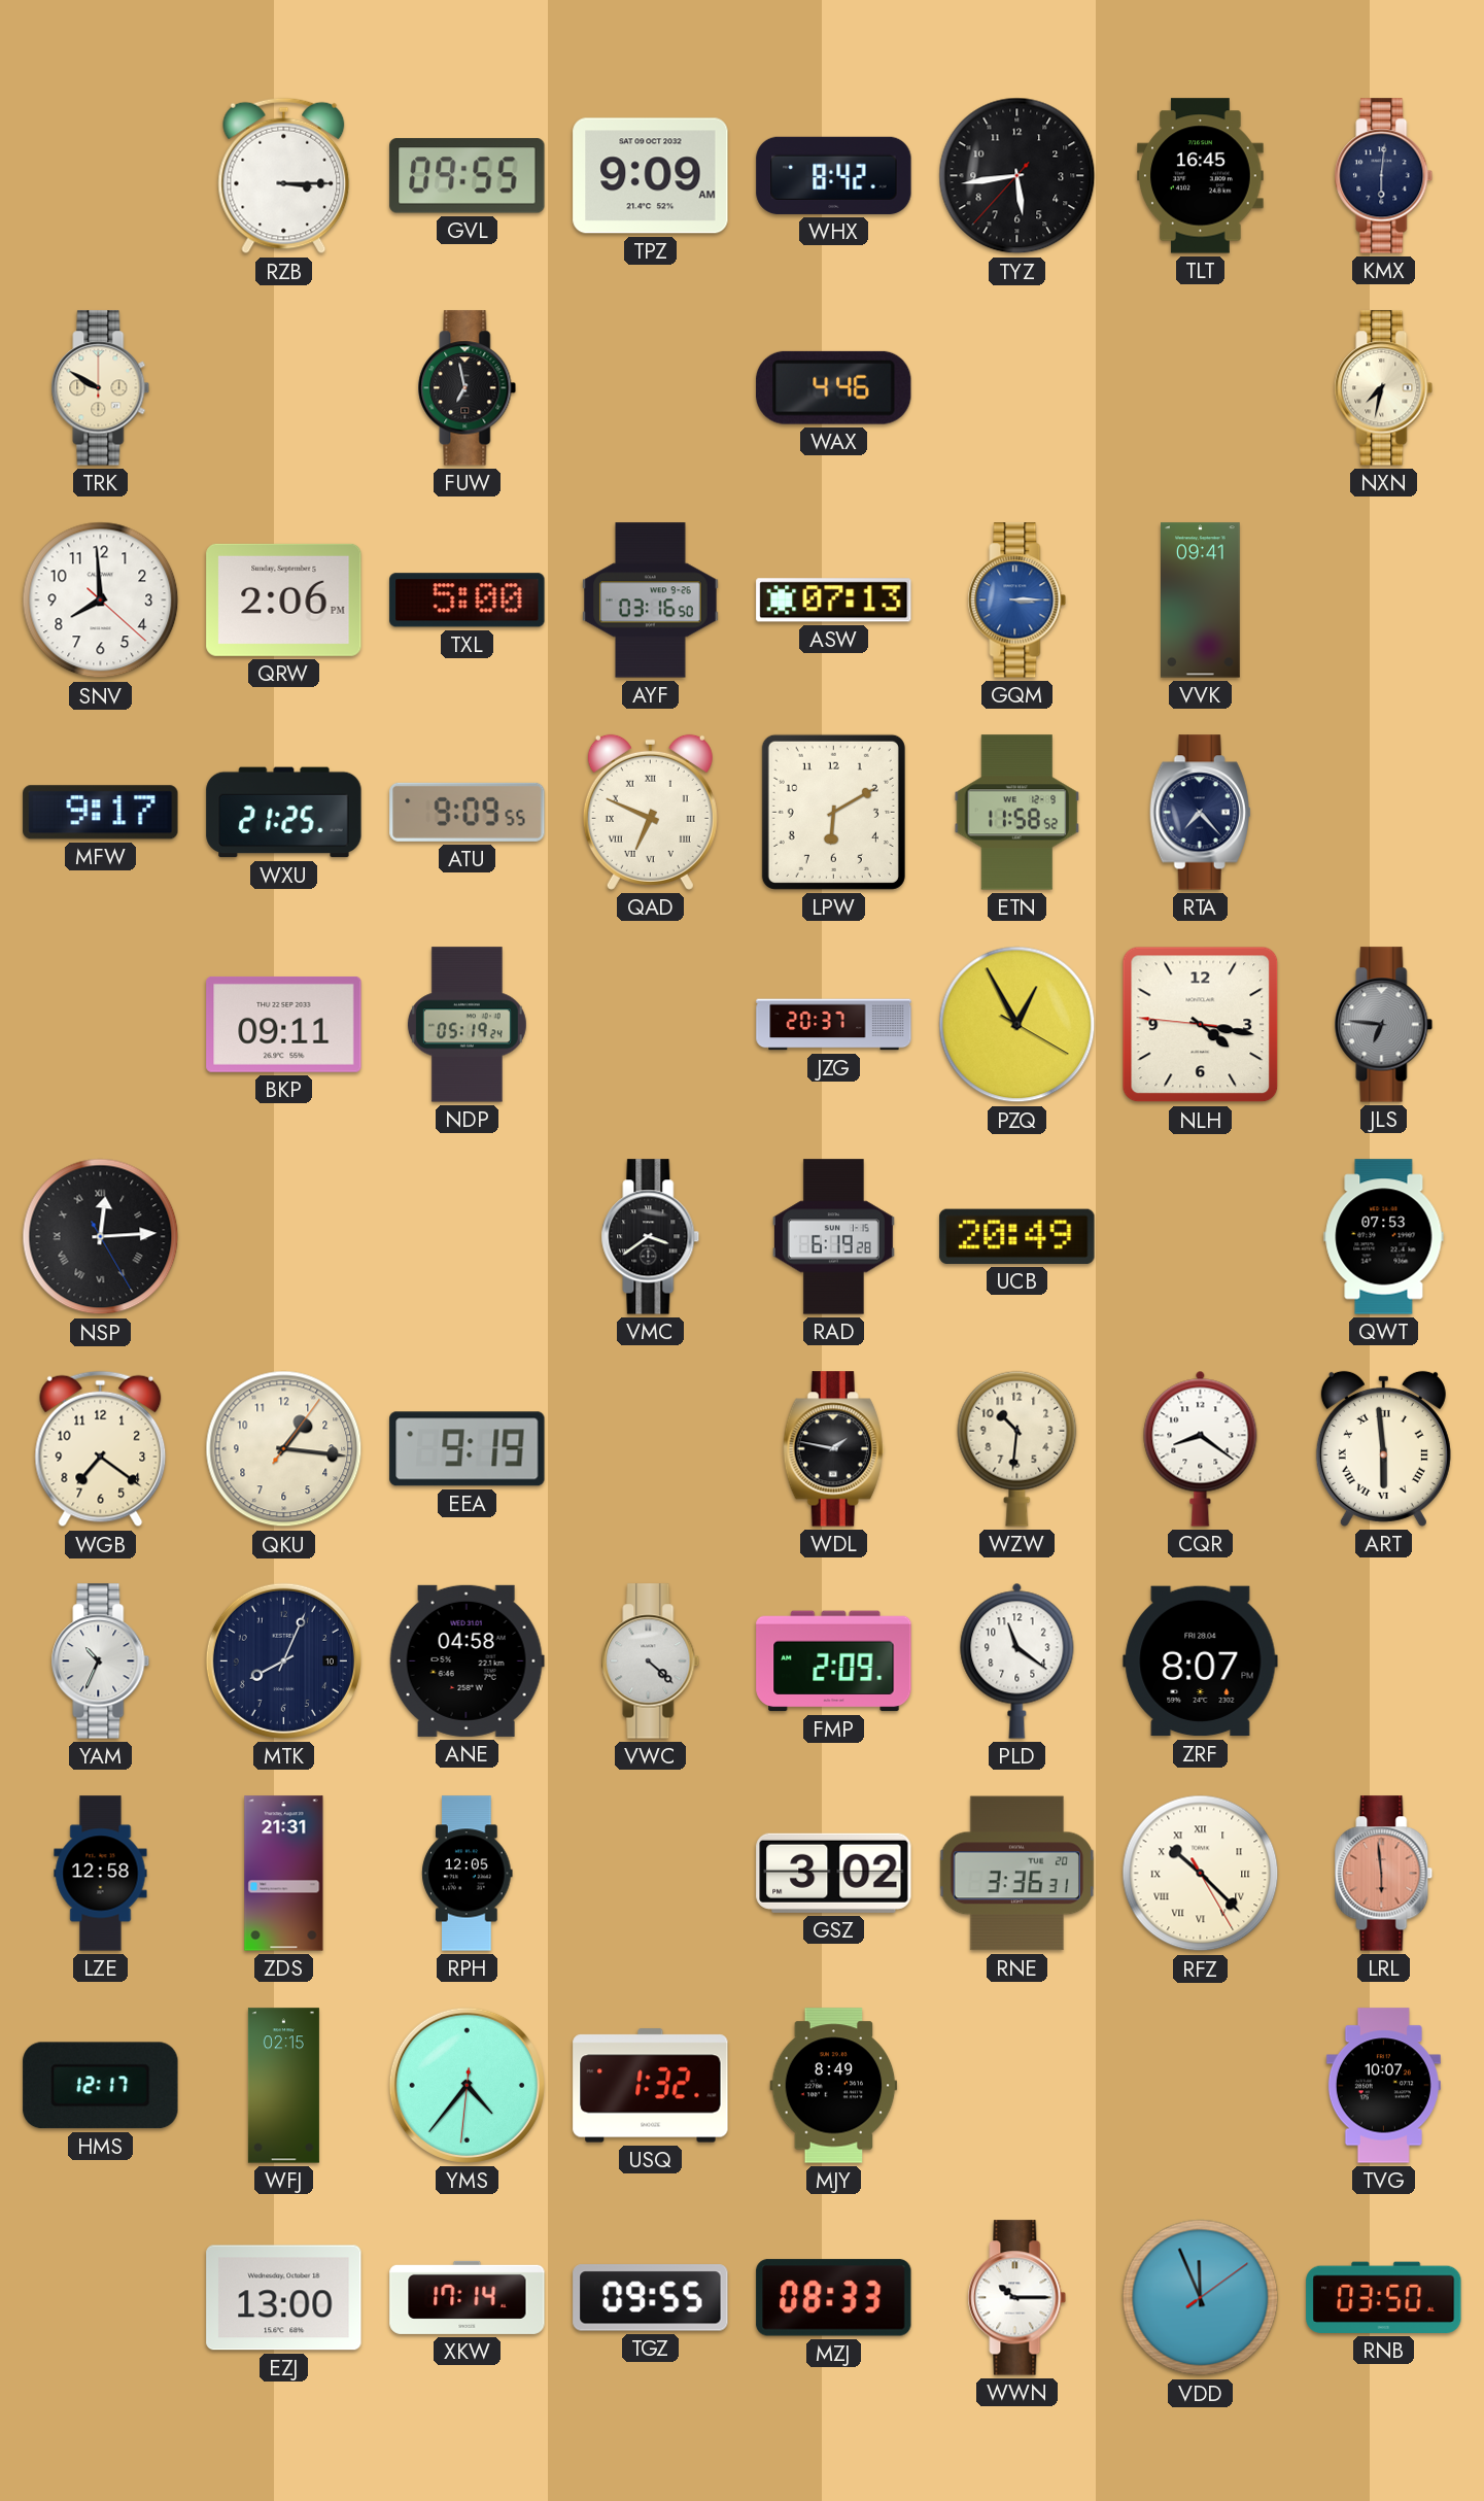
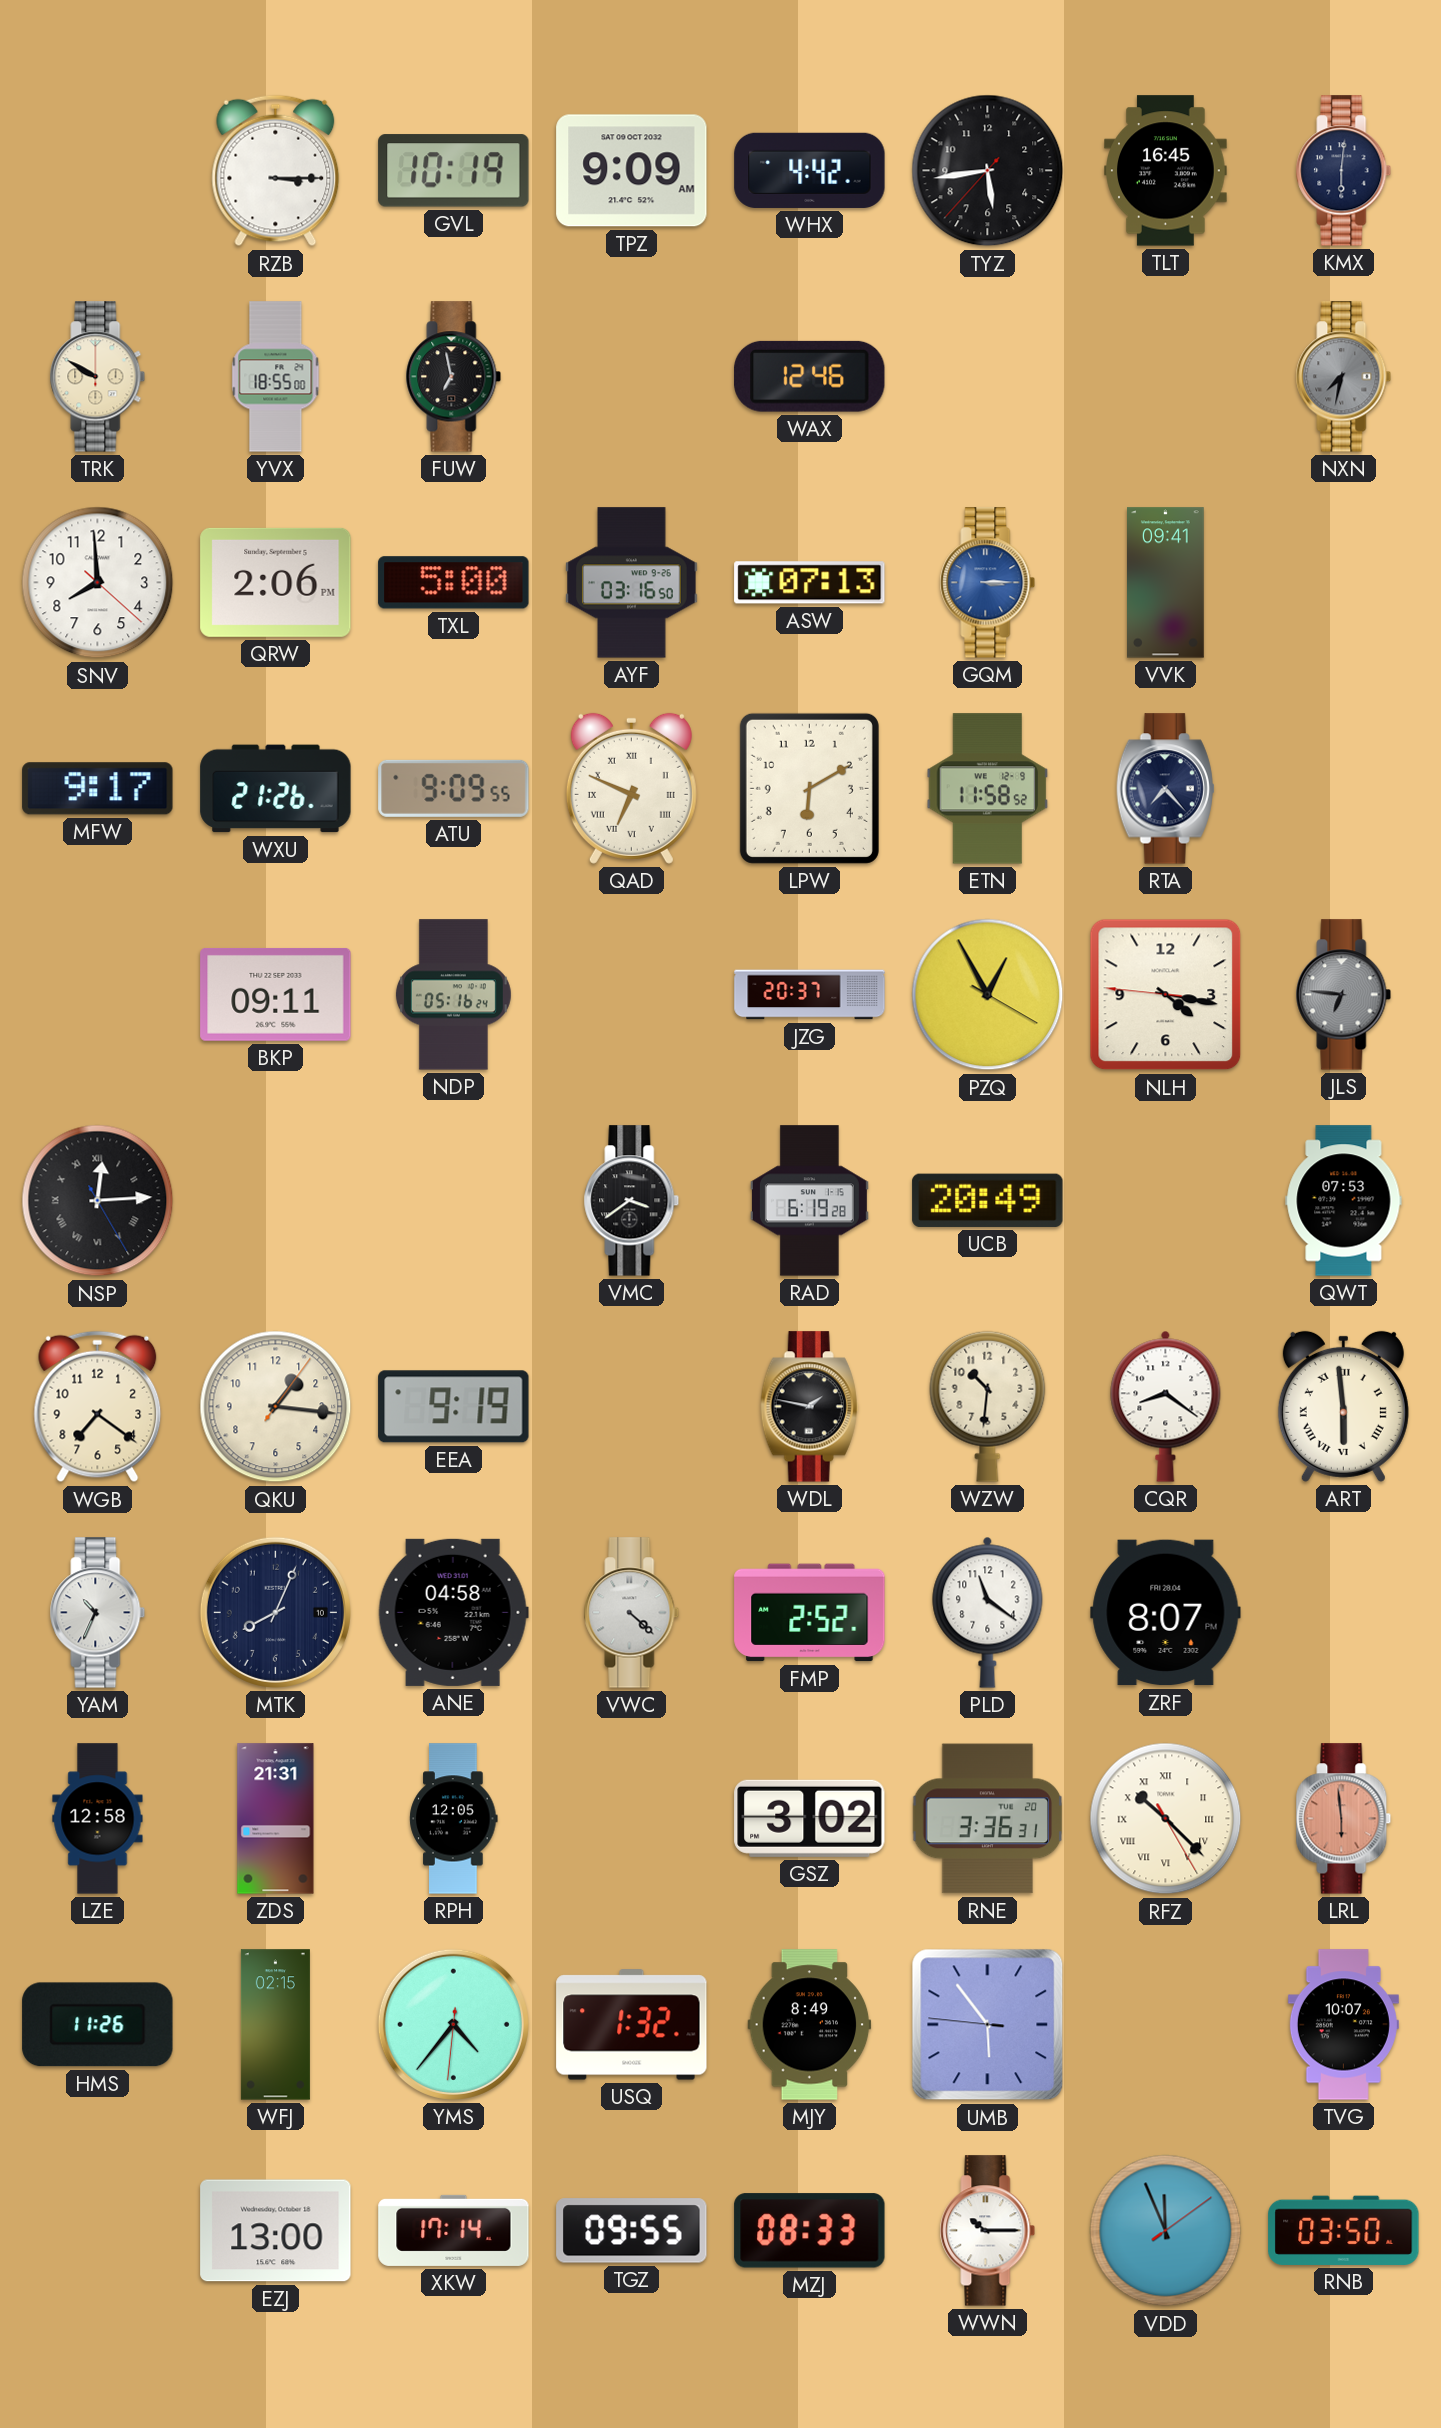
GVL: 09:55 -> 10:19
WHX: 8:42 -> 4:42
YVX: none -> 18:55
WAX: 4:46 -> 12:46
NXN dial: cream -> grey
WXU: 21:25 -> 21:26
NDP: 05:19 -> 05:16
FMP: 2:09 -> 2:52
HMS: 12:17 -> 11:26
UMB: none -> 5:53
